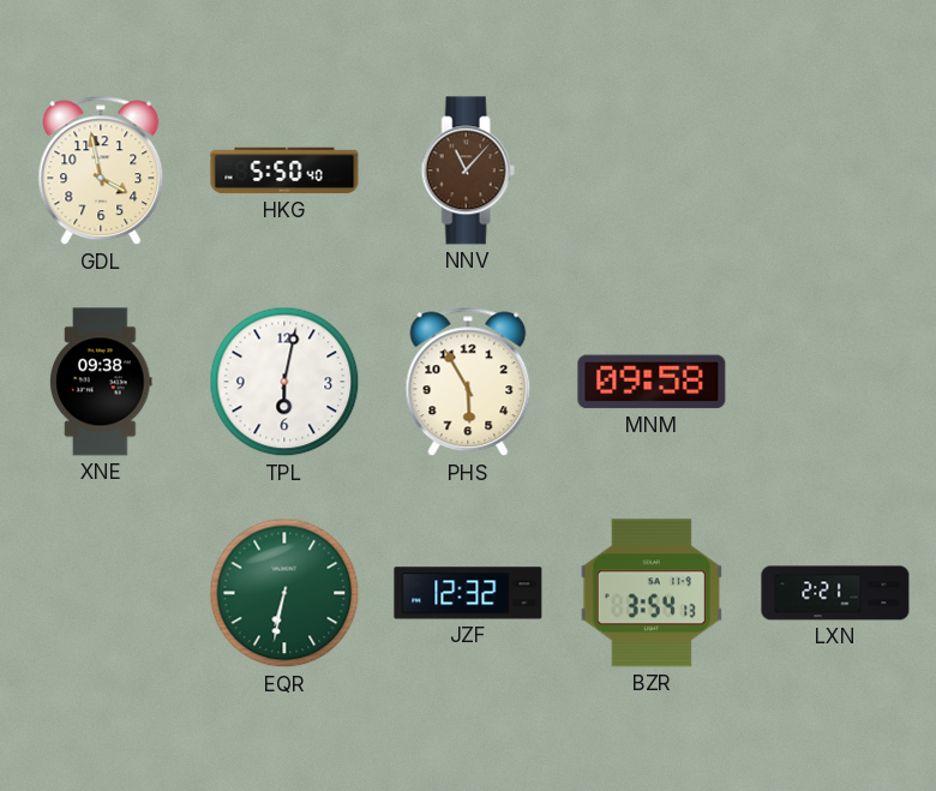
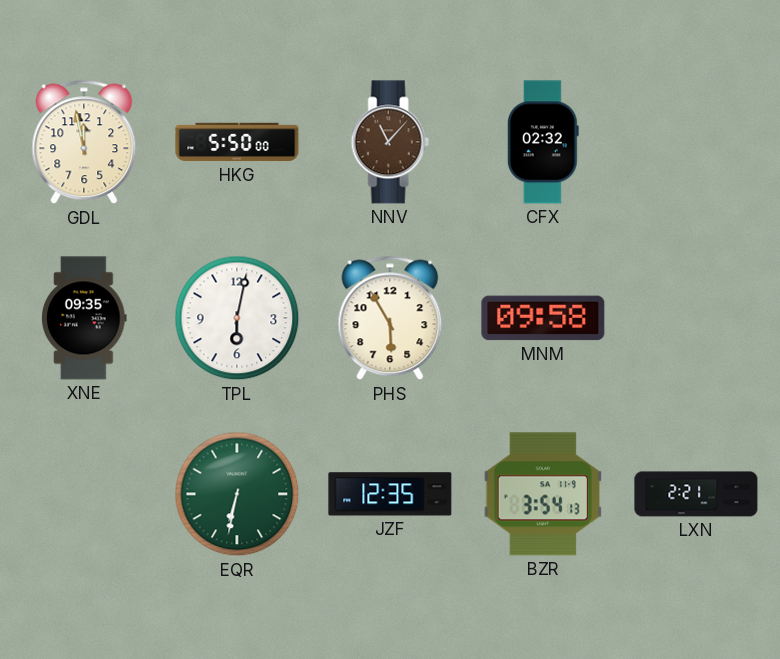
GDL: 3:58 -> 11:58
HKG: 5:50:40 -> 5:50:00
CFX: none -> 02:32
XNE: 09:38 -> 09:35
JZF: 12:32 -> 12:35
